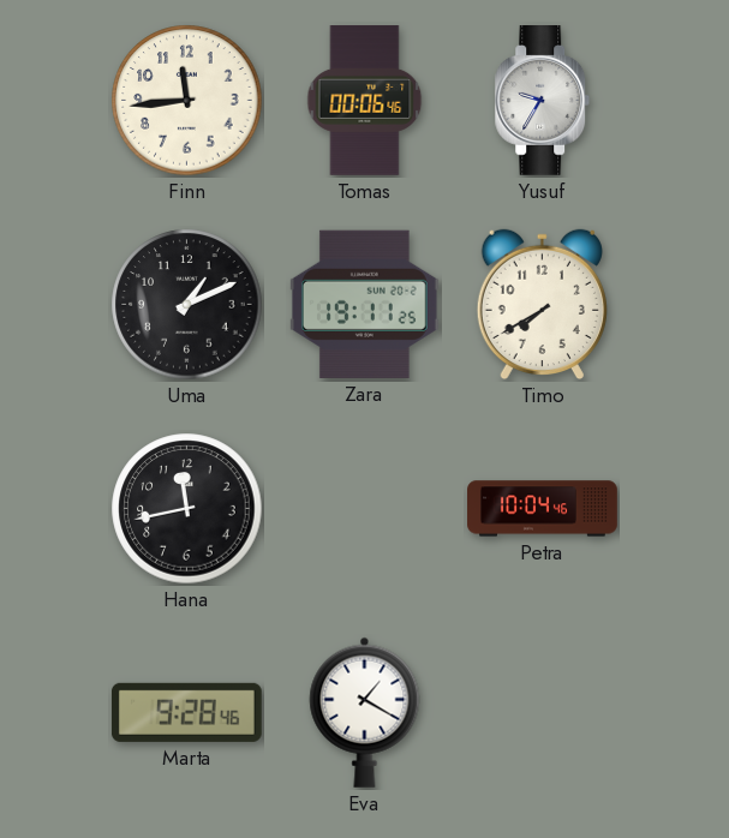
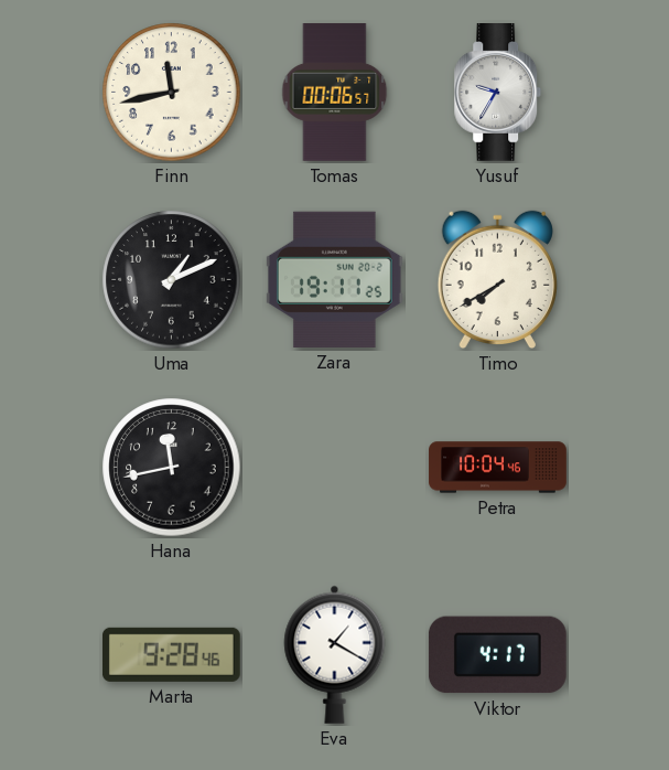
Finn: 11:44 -> 11:43
Tomas: 00:06:46 -> 00:06:57
Viktor: none -> 4:17
